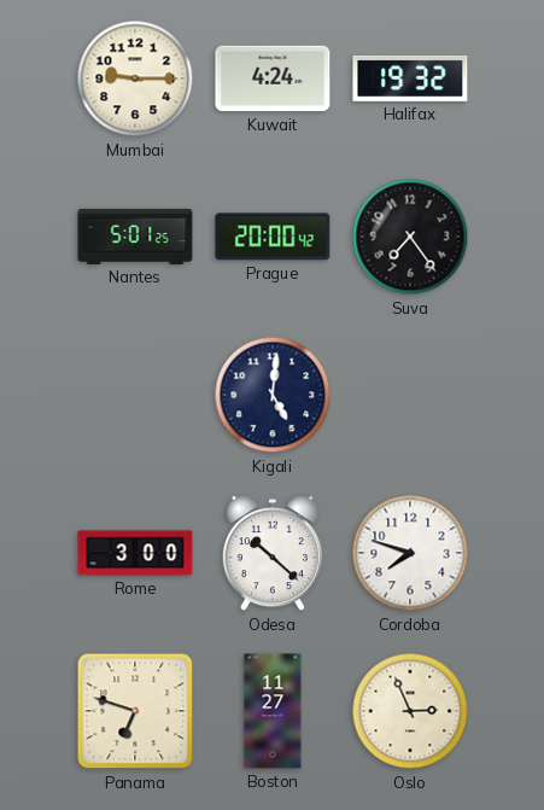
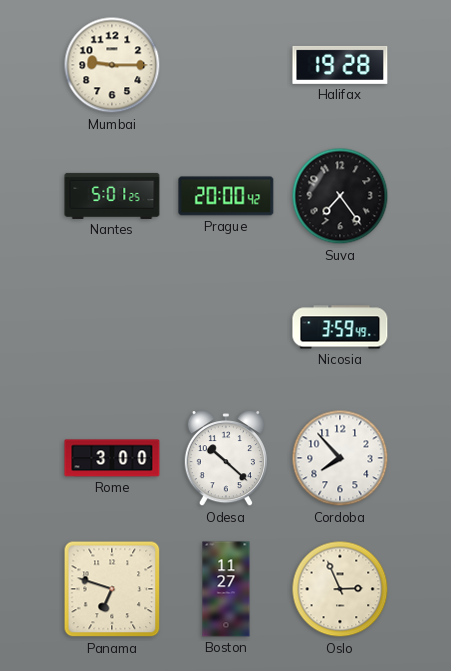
Kuwait: 4:24 -> none
Halifax: 19:32 -> 19:28
Kigali: 5:01 -> none
Nicosia: none -> 3:59
Cordoba: 7:48 -> 7:53
